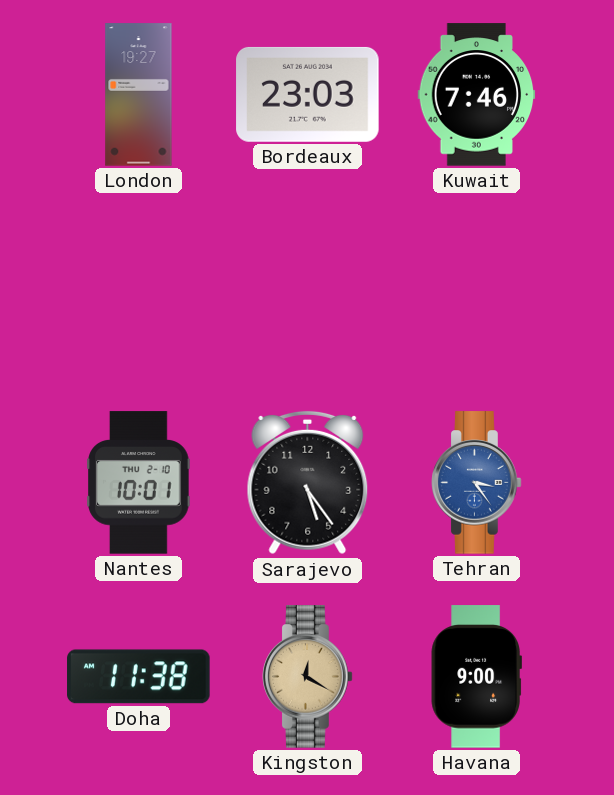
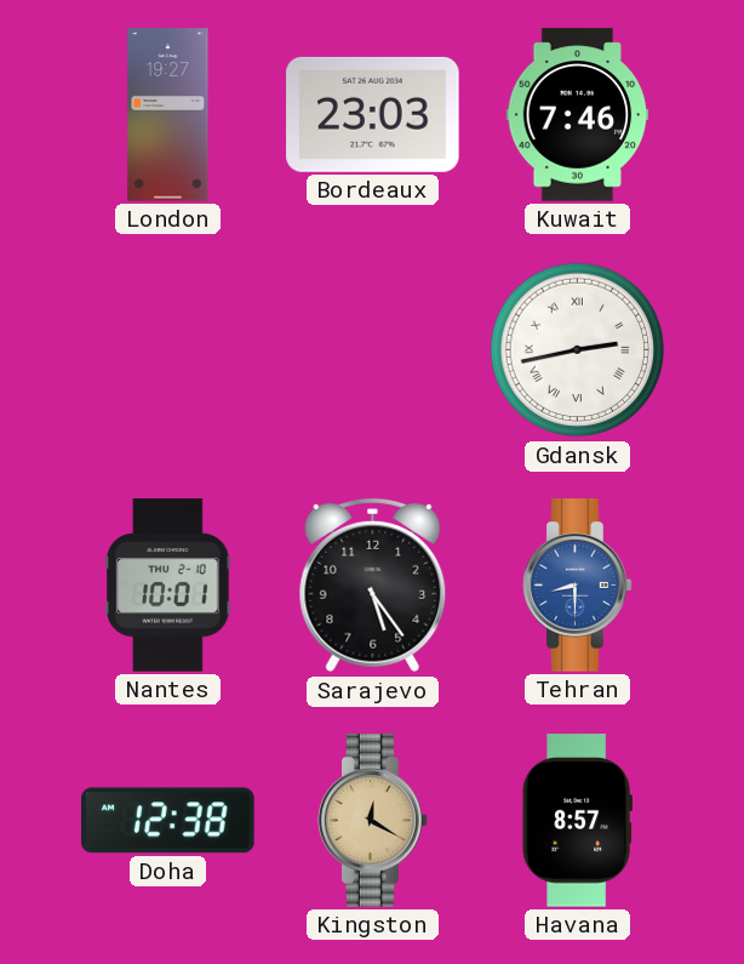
Gdansk: none -> 2:43
Tehran: 3:24 -> 8:30
Doha: 11:38 -> 12:38
Havana: 9:00 -> 8:57
